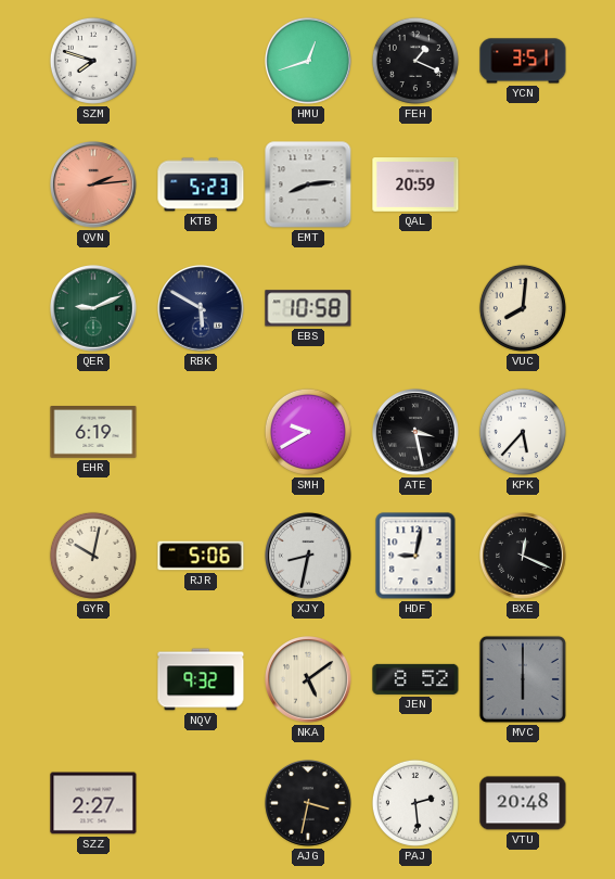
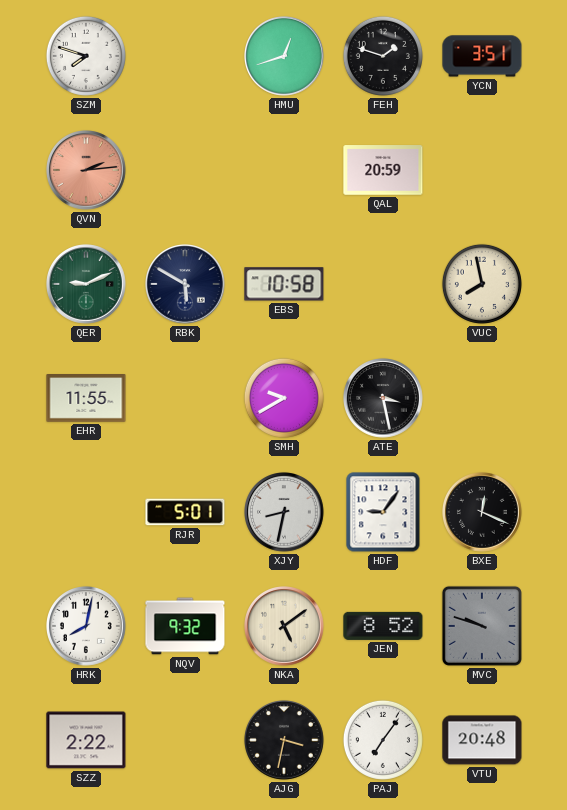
FEH: 1:19 -> 1:48
KTB: 5:23 -> none
EMT: 8:14 -> none
VUC: 8:01 -> 7:58
EHR: 6:19 -> 11:55
KPK: 5:37 -> none
GYR: 10:02 -> none
RJR: 5:06 -> 5:01
HDF: 9:02 -> 9:06
HRK: none -> 8:02
MVC: 6:00 -> 9:48
SZZ: 2:27 -> 2:22
PAJ: 2:29 -> 7:06
